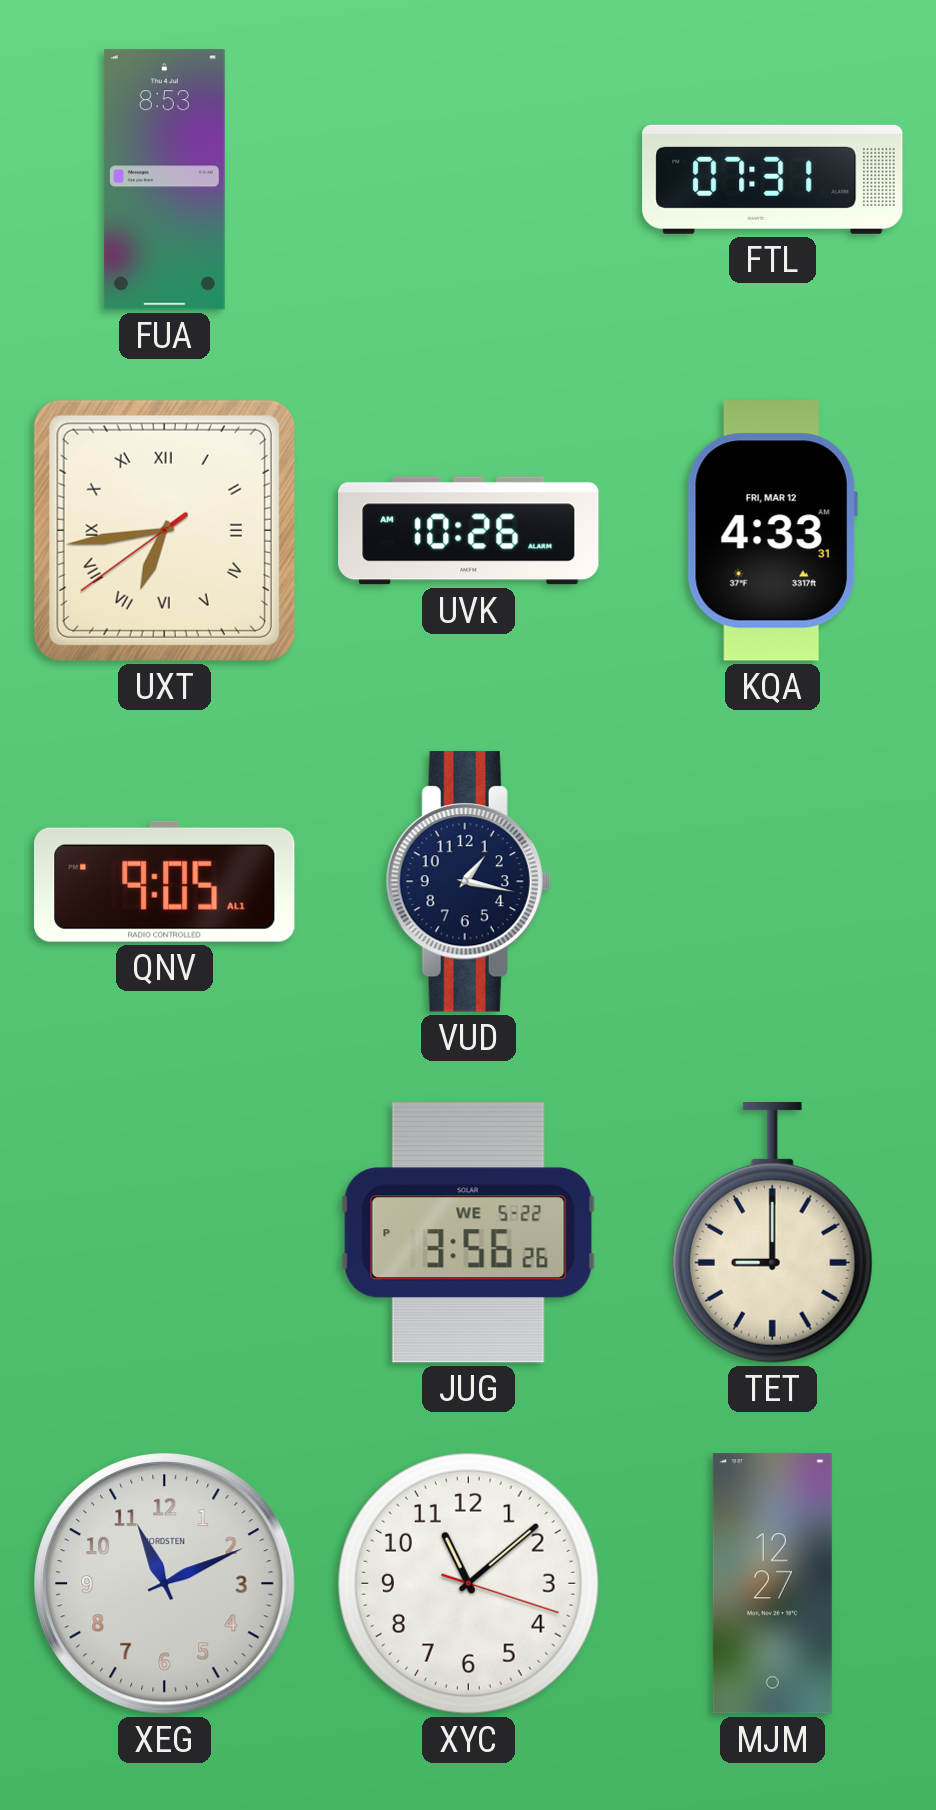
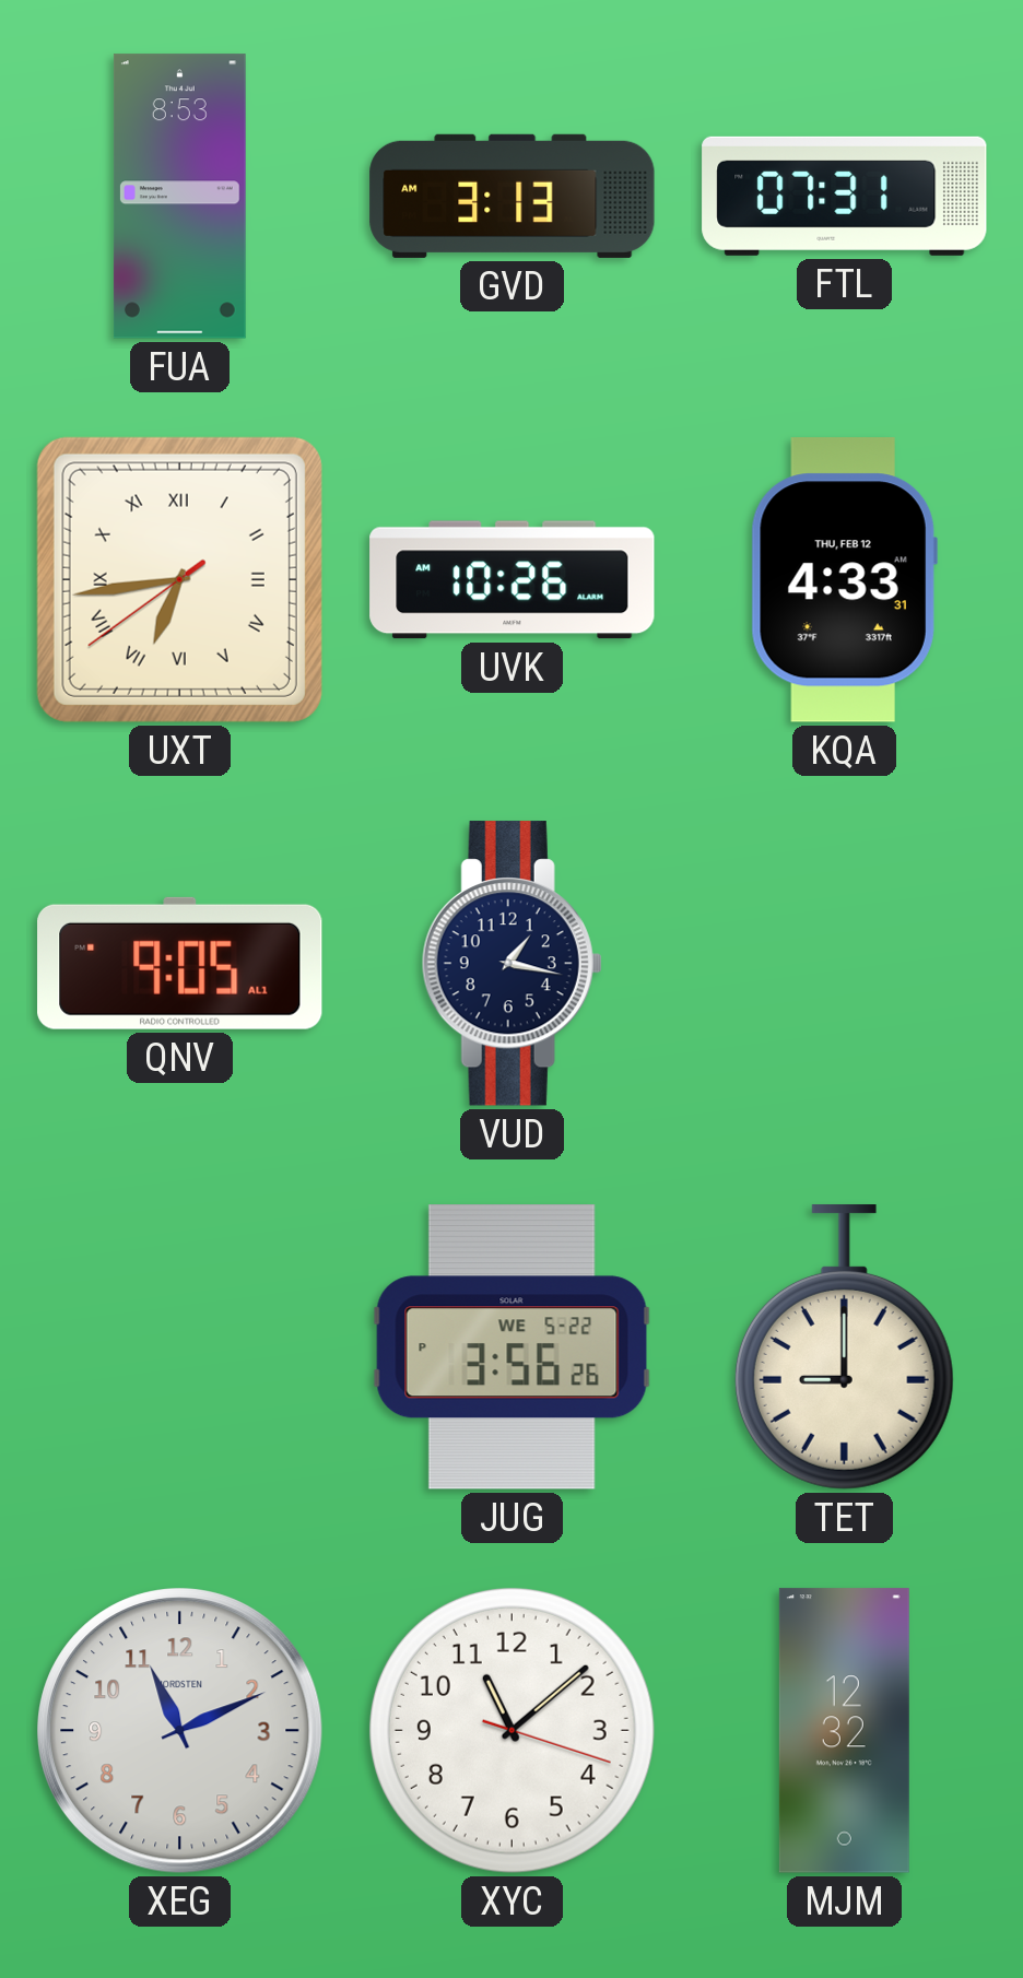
GVD: none -> 3:13
KQA date: FRI, MAR 12 -> THU, FEB 12
MJM: 12:27 -> 12:32
